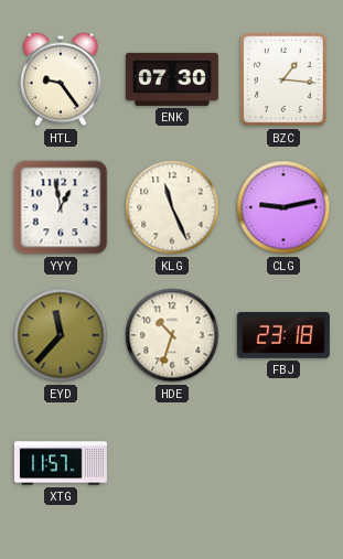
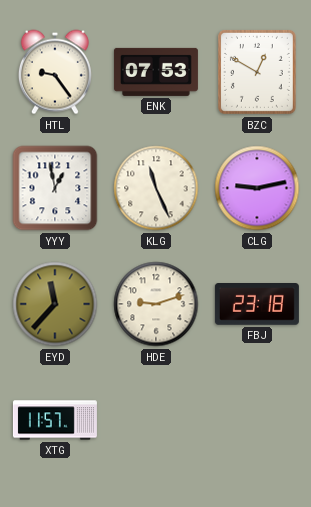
ENK: 07:30 -> 07:53
BZC: 1:16 -> 12:50
HDE: 10:33 -> 9:12
